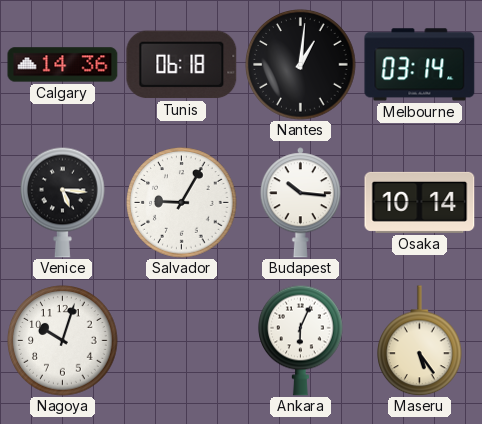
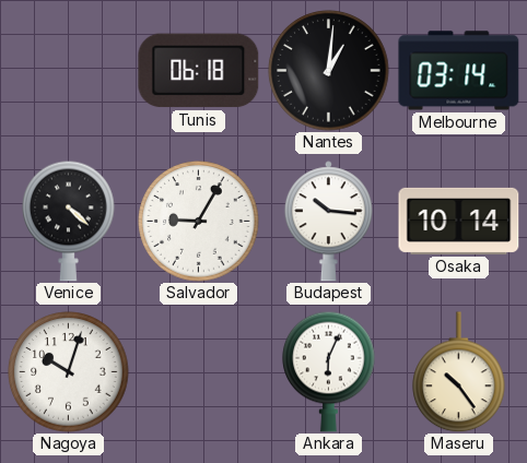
Calgary: 14:36 -> none
Venice: 5:16 -> 4:22
Maseru: 5:24 -> 10:24
